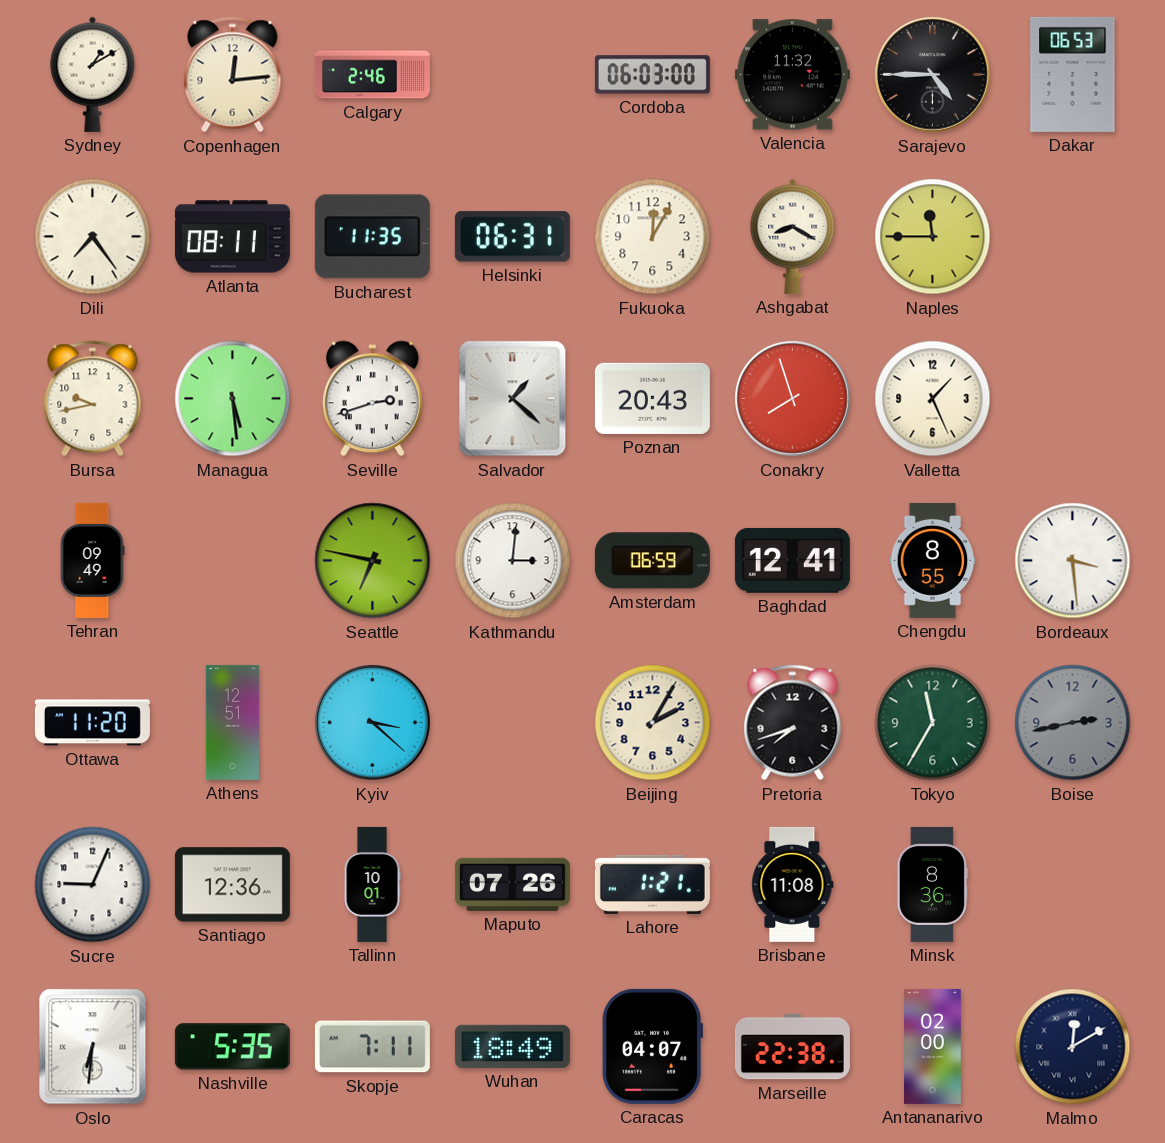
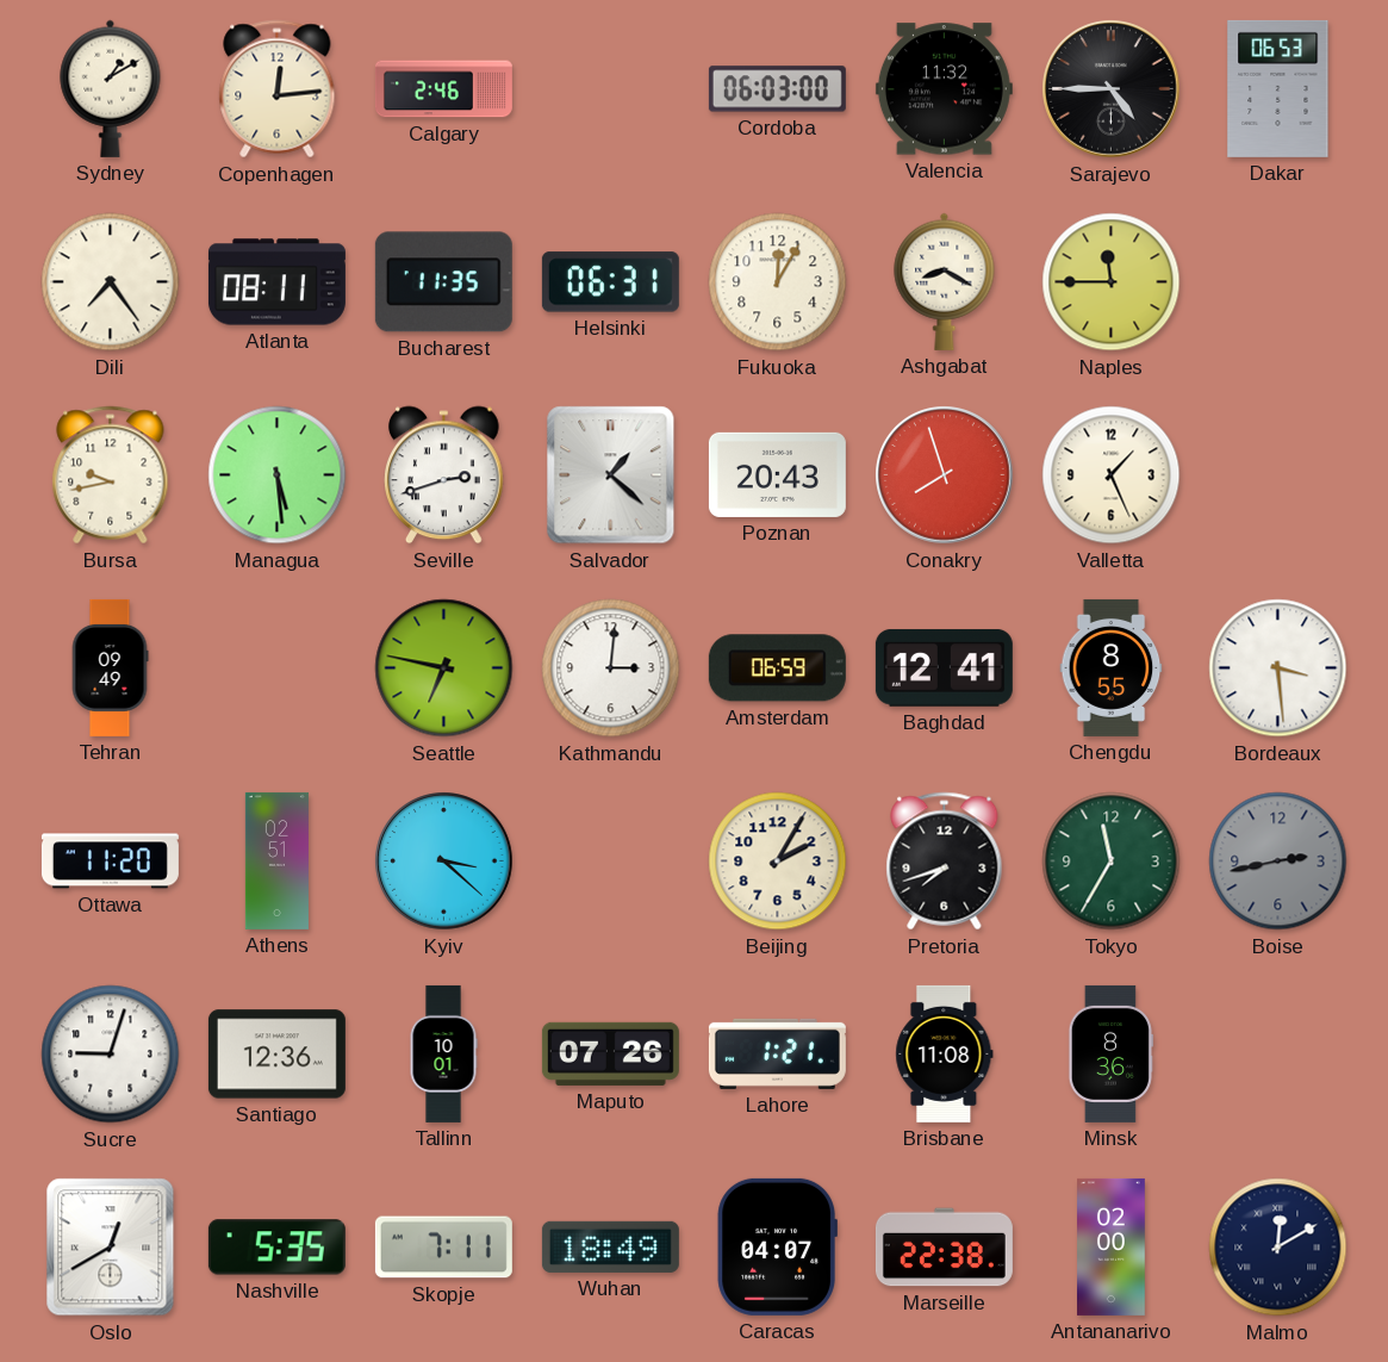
Athens: 12:51 -> 02:51
Sucre: 9:04 -> 9:03
Oslo: 6:31 -> 12:40
